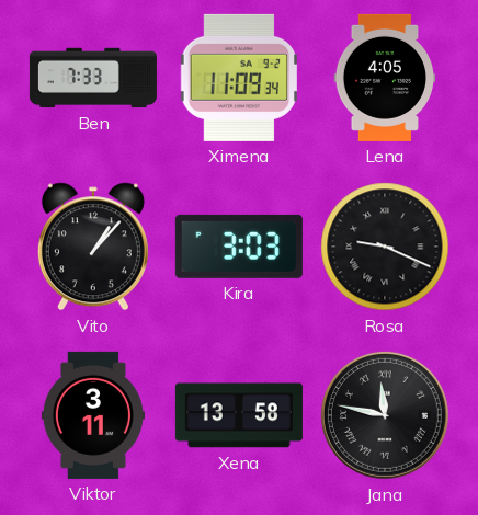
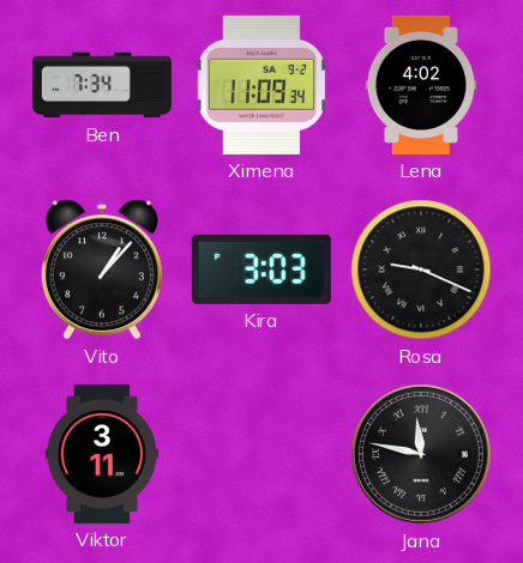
Ben: 7:33 -> 7:34
Lena: 4:05 -> 4:02
Xena: 13:58 -> none
